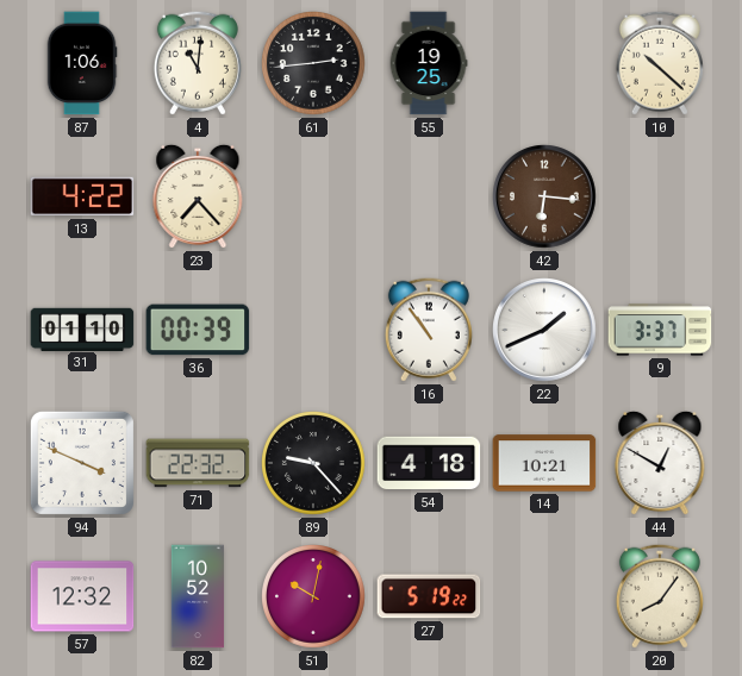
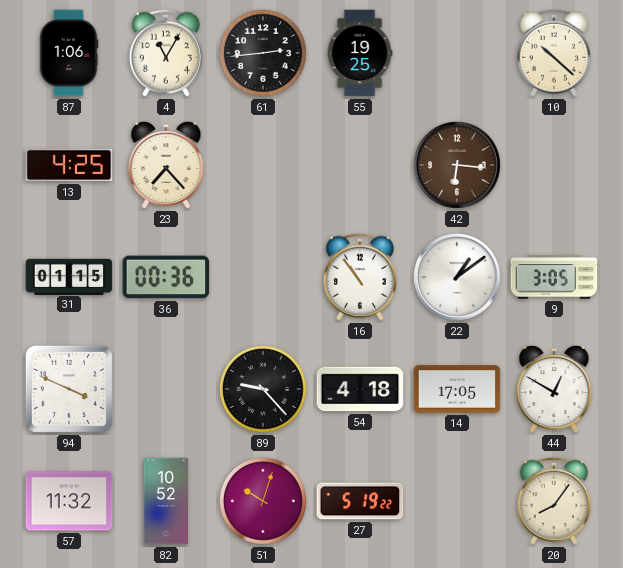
4: 11:01 -> 11:05
13: 4:22 -> 4:25
31: 01:10 -> 01:15
36: 00:39 -> 00:36
22: 1:41 -> 1:09
9: 3:37 -> 3:05
71: 22:32 -> none
14: 10:21 -> 17:05
57: 12:32 -> 11:32
51: 10:02 -> 10:03
